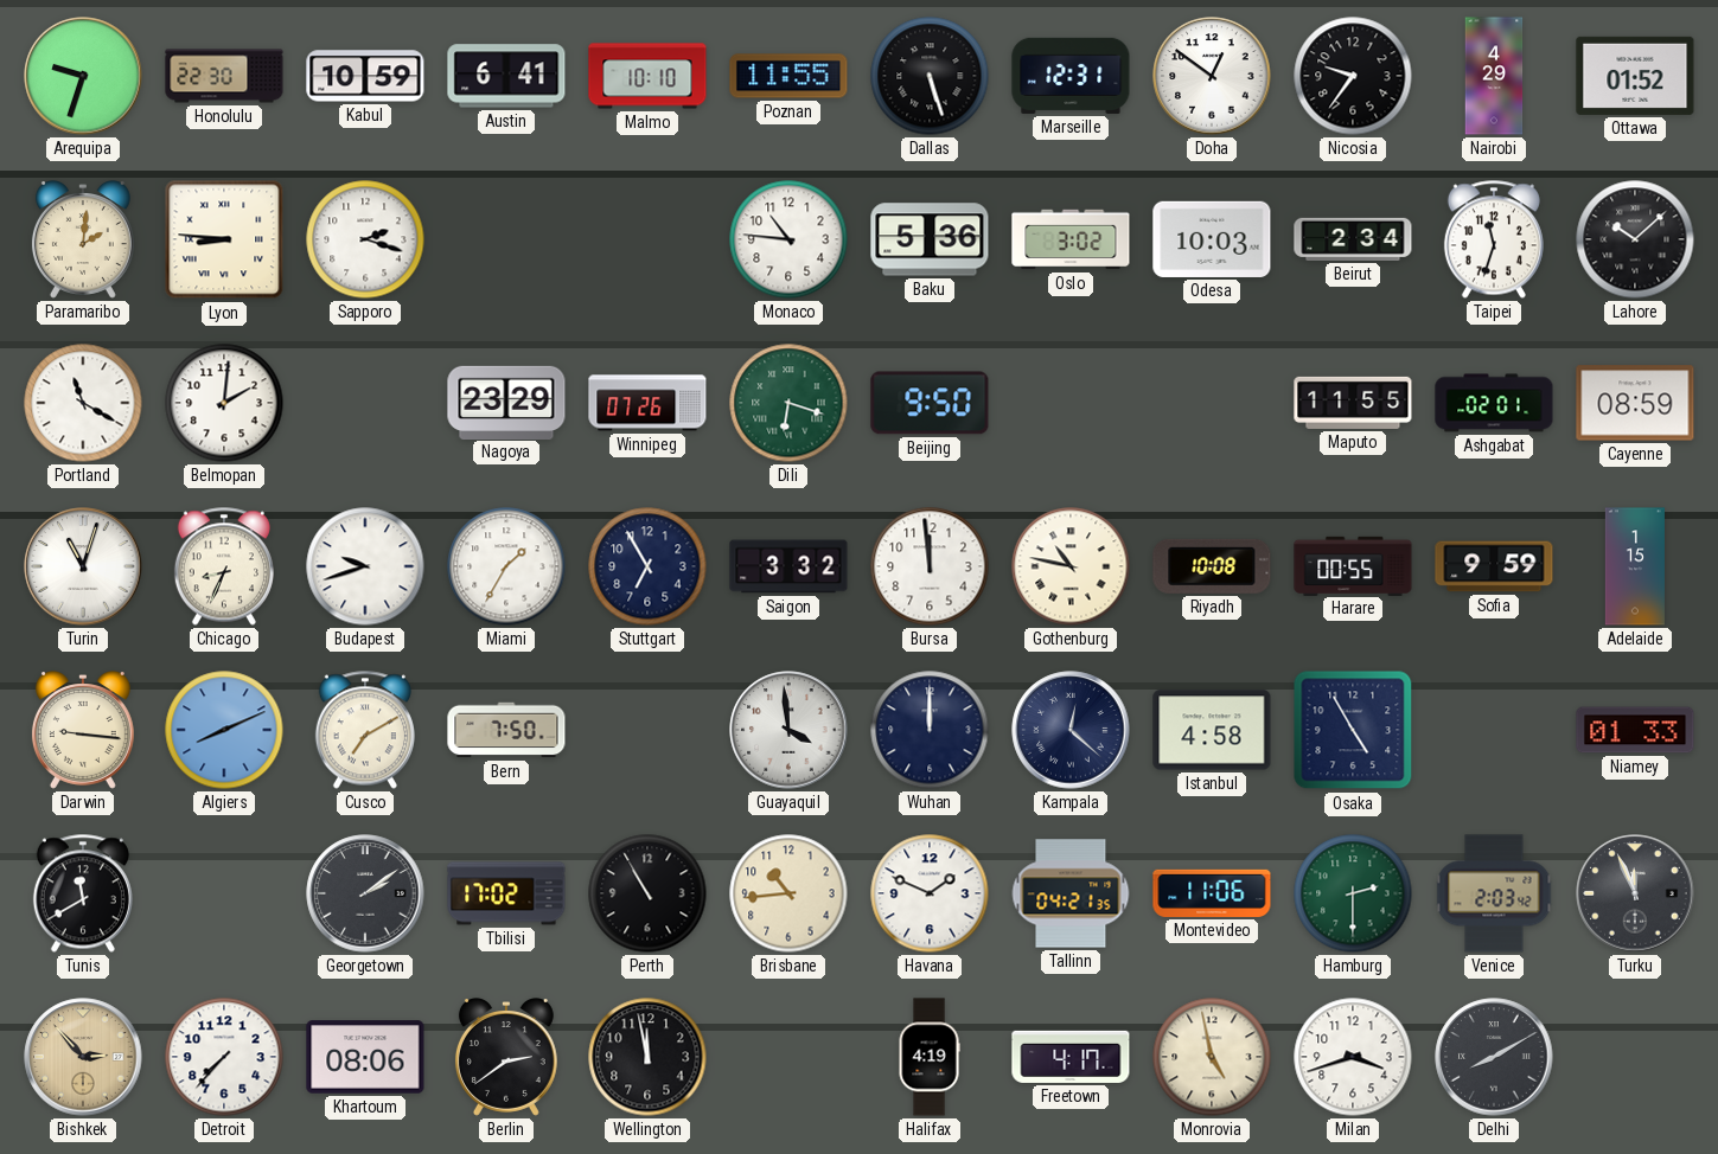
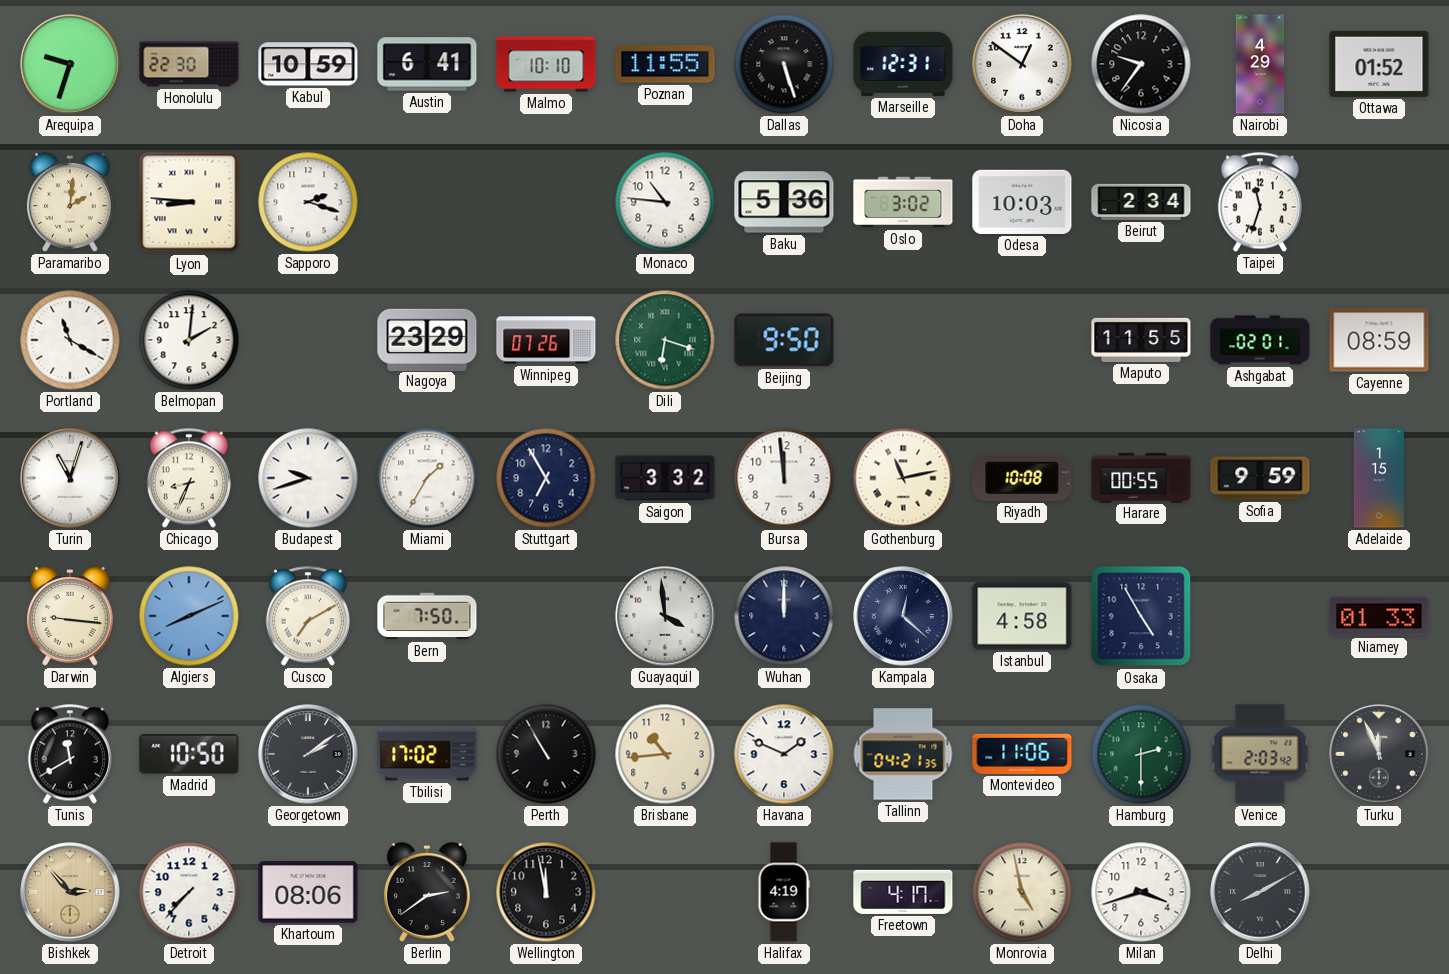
Lahore: 10:08 -> none
Gothenburg: 10:47 -> 11:13
Madrid: none -> 10:50
